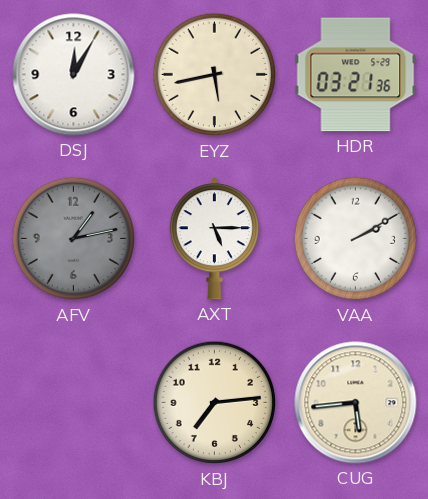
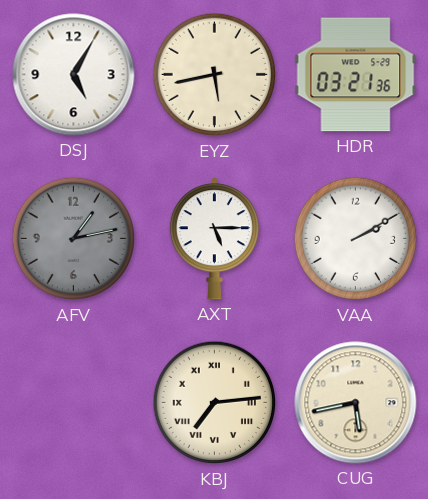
DSJ: 12:05 -> 5:05
KBJ numerals: Arabic -> Roman
CUG: 5:44 -> 5:43
